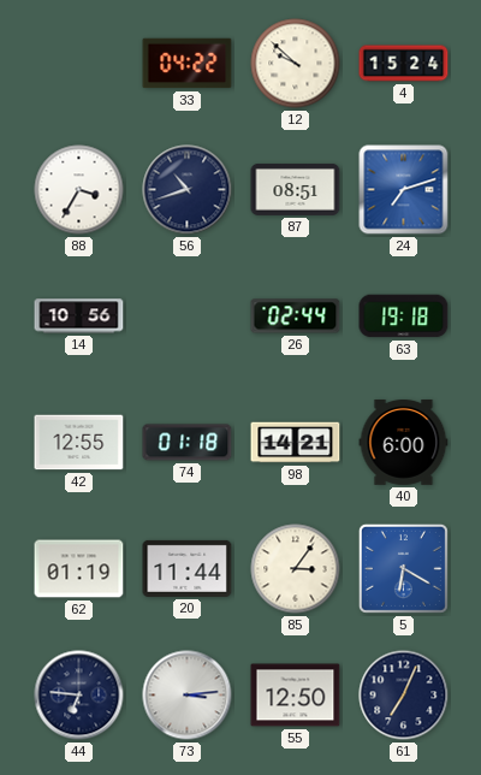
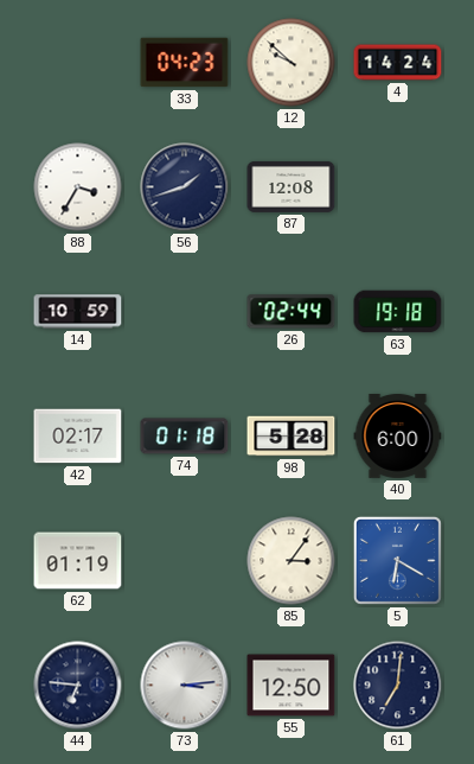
33: 04:22 -> 04:23
4: 15:24 -> 14:24
56: 10:42 -> 1:42
87: 08:51 -> 12:08
24: 7:12 -> none
14: 10:56 -> 10:59
42: 12:55 -> 02:17
98: 14:21 -> 5:28
20: 11:44 -> none
61: 7:04 -> 7:01
